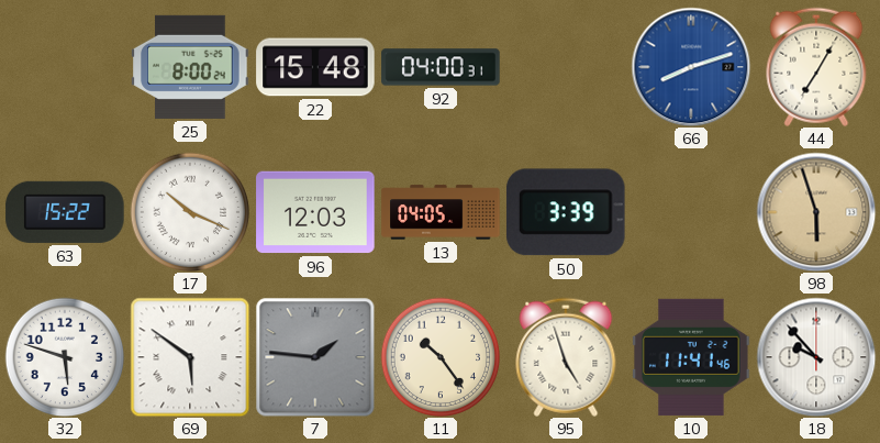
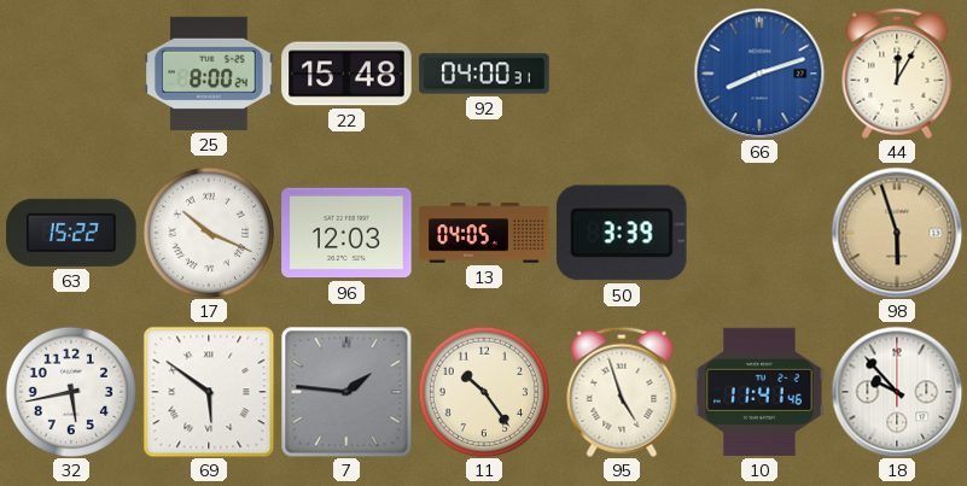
44: 7:05 -> 12:05
32: 5:48 -> 5:43
